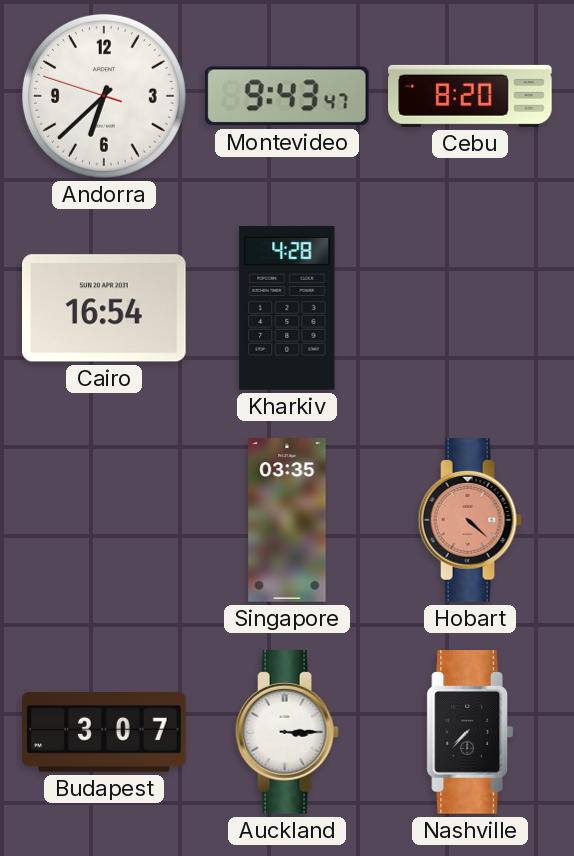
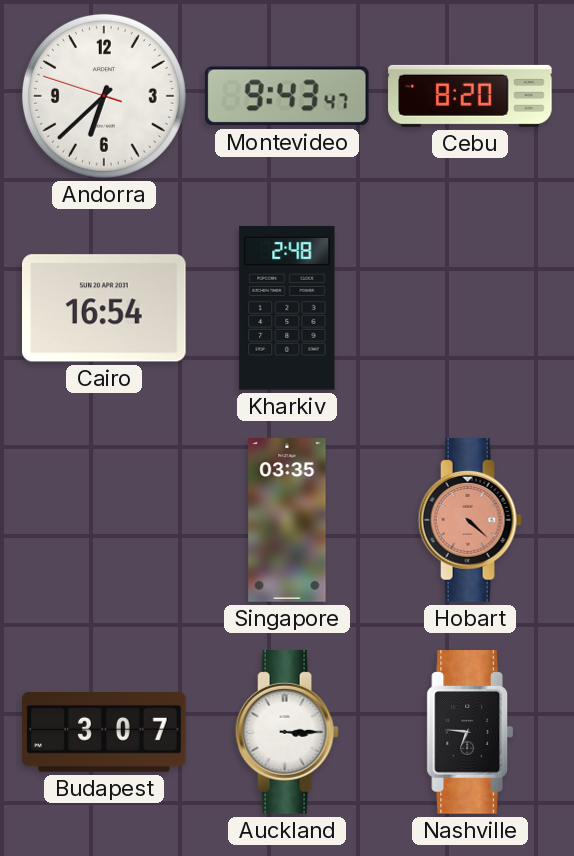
Kharkiv: 4:28 -> 2:48
Nashville: 7:37 -> 6:46
